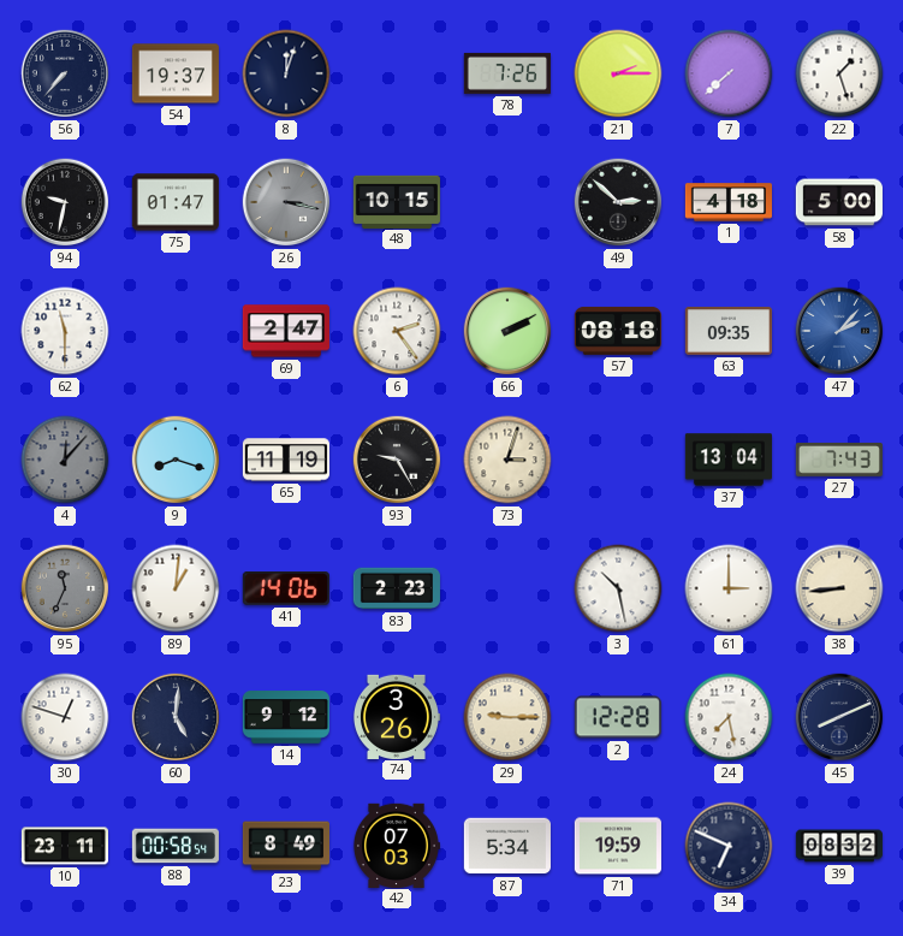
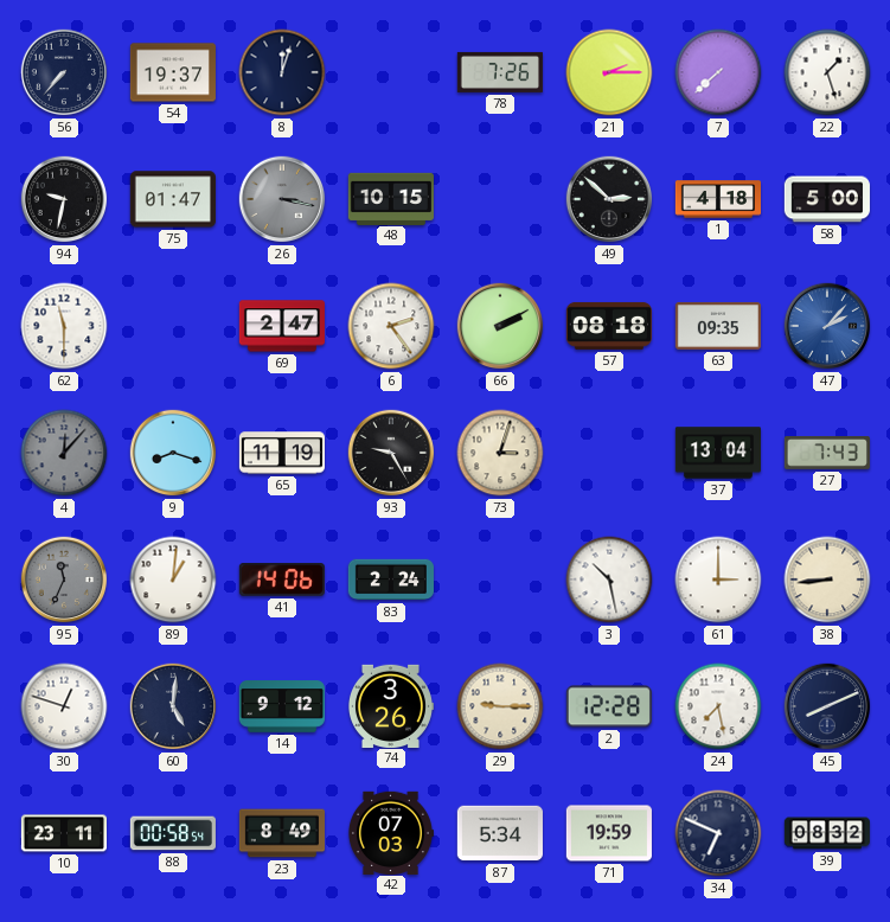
83: 2:23 -> 2:24
